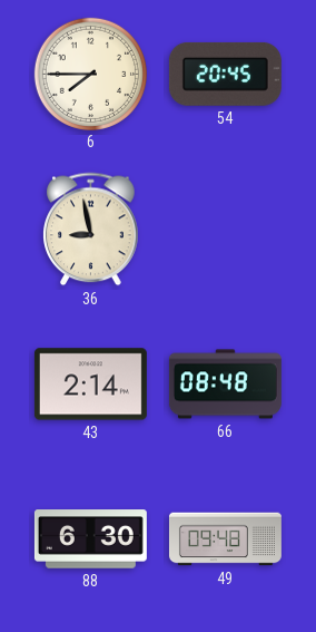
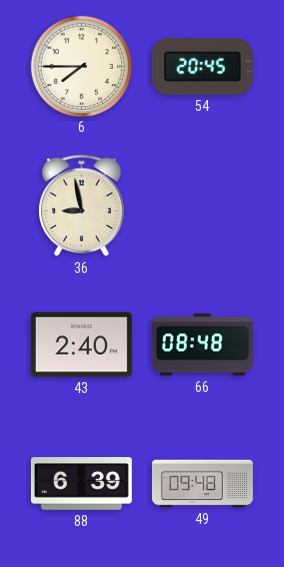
43: 2:14 -> 2:40
88: 6:30 -> 6:39
